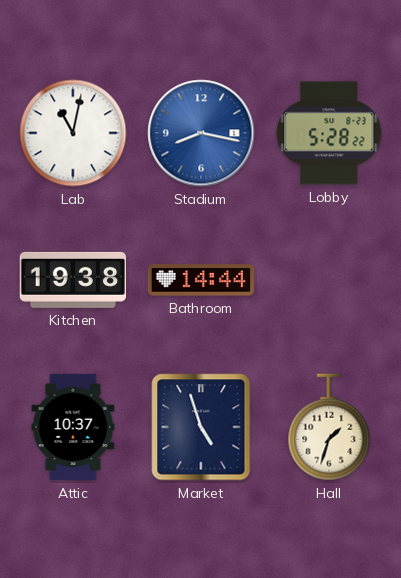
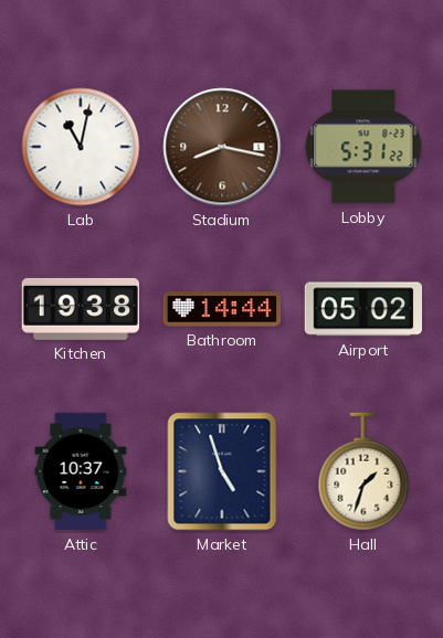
Stadium dial: blue -> brown
Lobby: 5:28 -> 5:31
Airport: none -> 05:02
